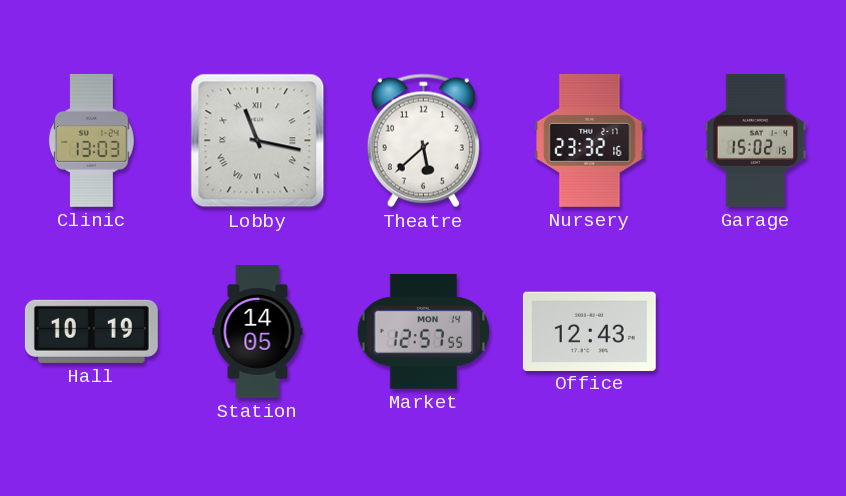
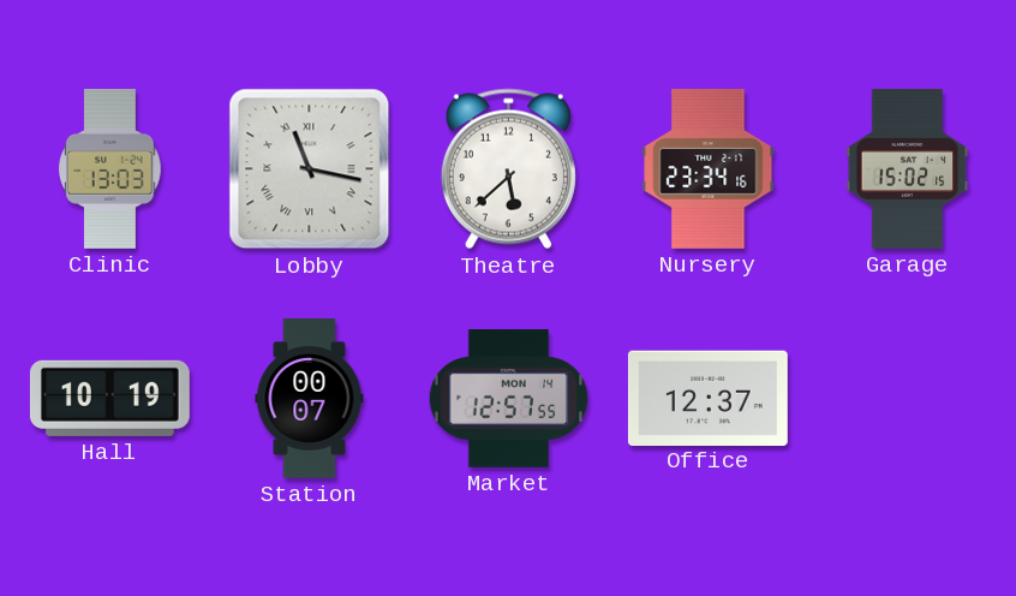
Nursery: 23:32 -> 23:34
Station: 14:05 -> 00:07
Office: 12:43 -> 12:37
